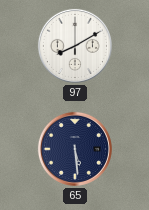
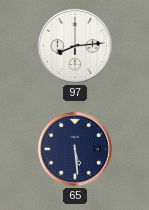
97: 8:10 -> 8:14
